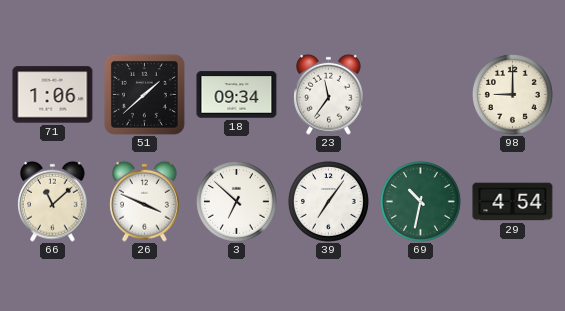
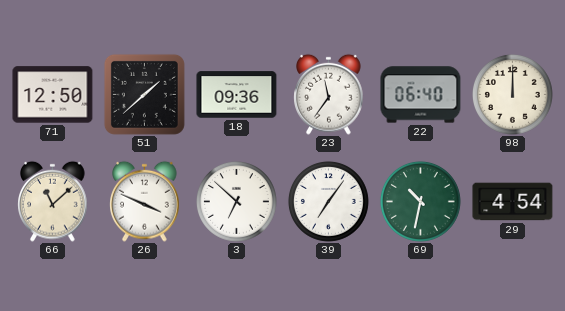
71: 1:06 -> 12:50
18: 09:34 -> 09:36
22: none -> 06:40
98: 9:00 -> 12:00
